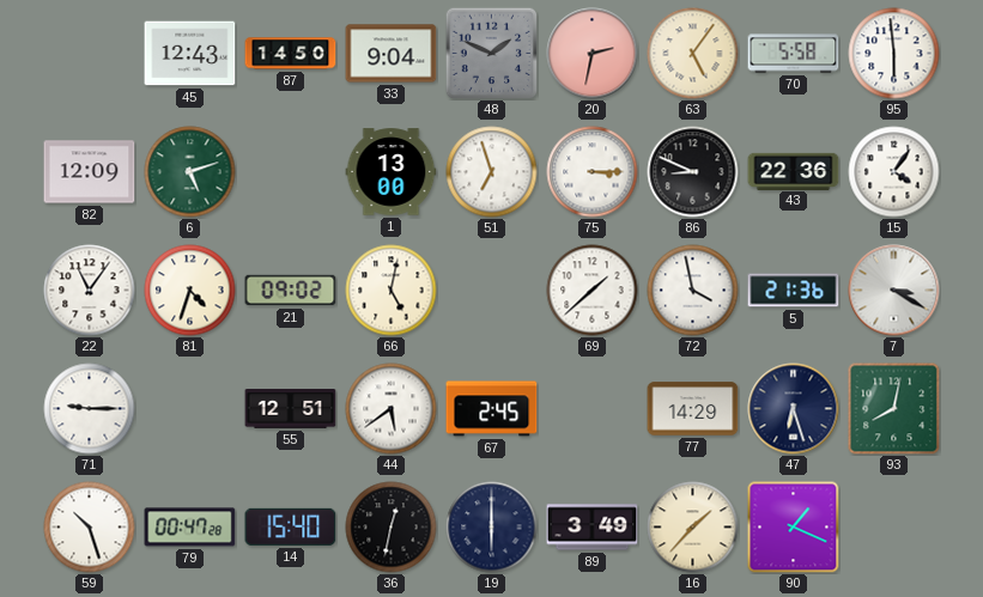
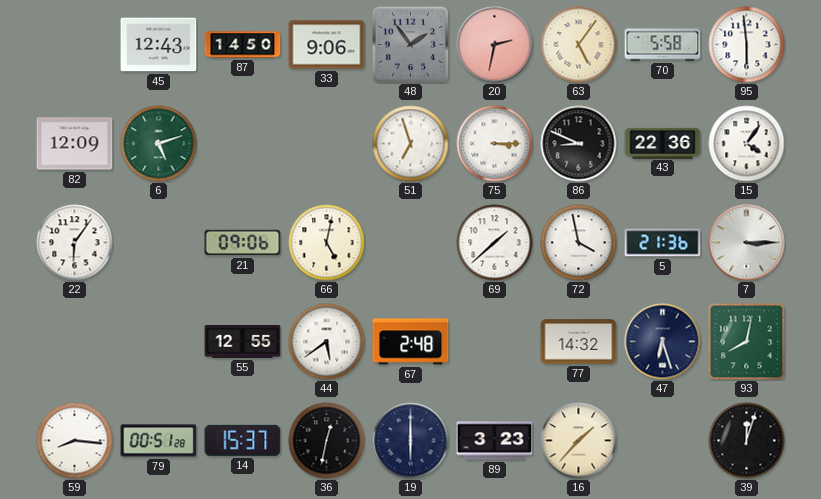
33: 9:04 -> 9:06
48: 1:49 -> 1:54
1: 13:00 -> none
22: 11:06 -> 6:06
81: 4:33 -> none
21: 09:02 -> 09:06
7: 3:20 -> 3:15
71: 9:15 -> none
55: 12:51 -> 12:55
67: 2:45 -> 2:48
77: 14:29 -> 14:32
59: 10:27 -> 8:16
79: 00:47 -> 00:51
14: 15:40 -> 15:37
89: 3:49 -> 3:23
90: 1:19 -> none
39: none -> 12:03
